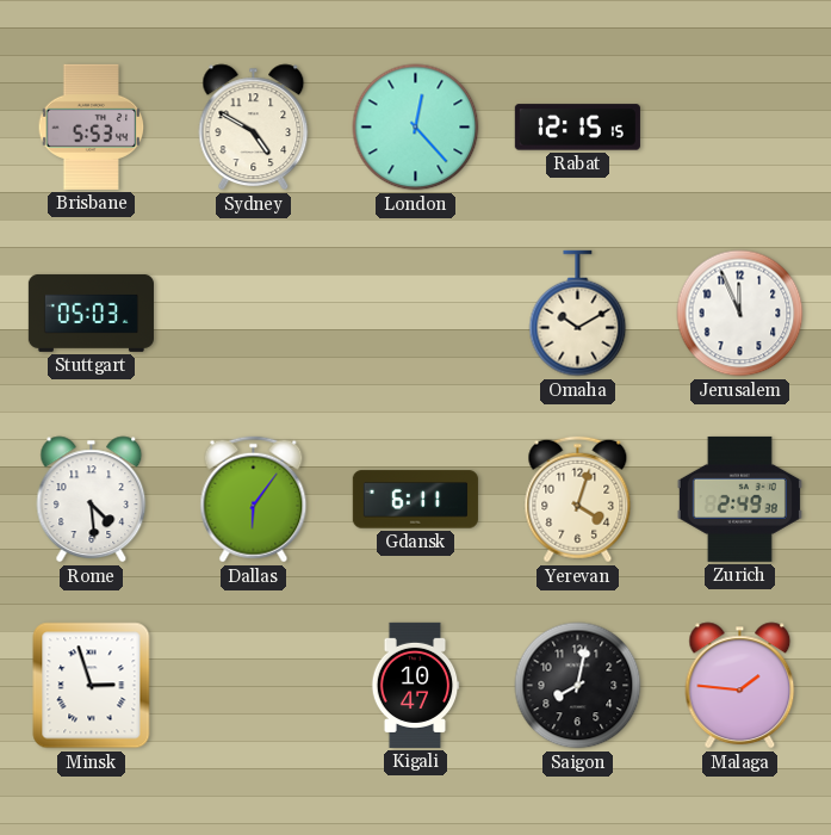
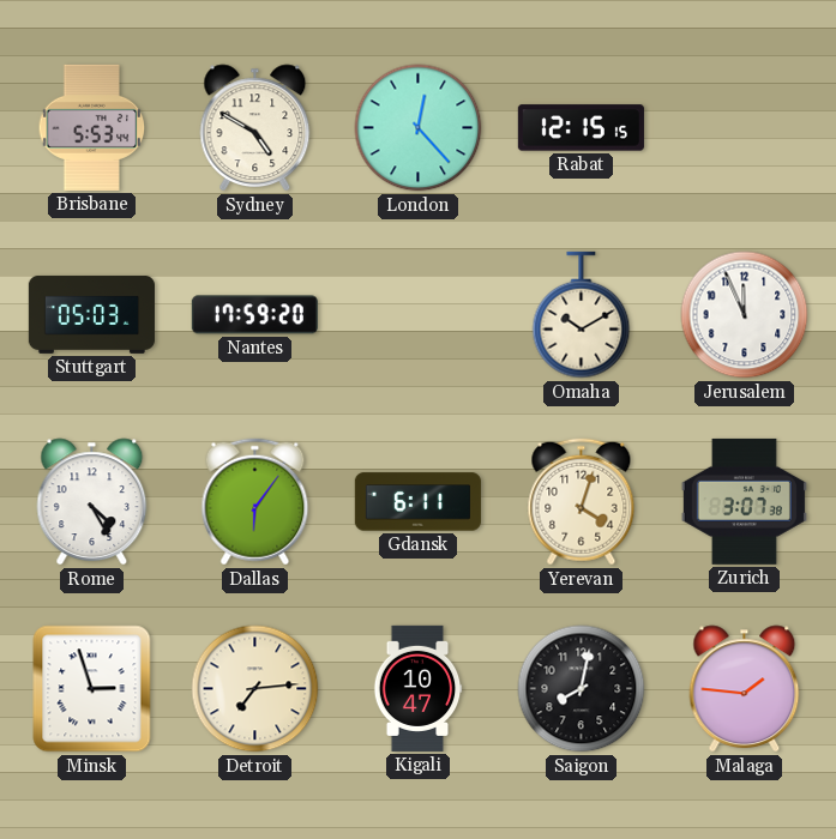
Nantes: none -> 17:59
Rome: 4:29 -> 4:25
Zurich: 2:49 -> 3:07
Detroit: none -> 7:14
